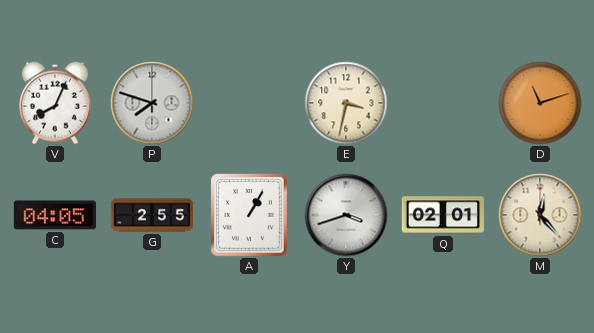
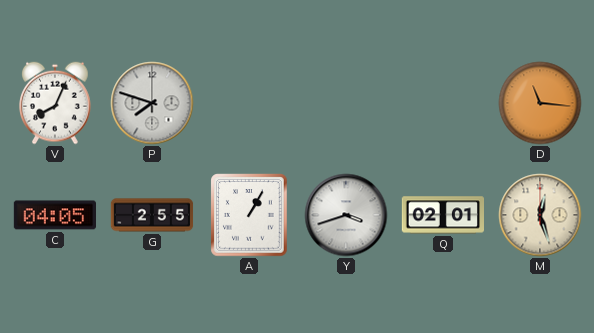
E: 3:32 -> none
D: 11:12 -> 11:16
M: 12:23 -> 12:27
